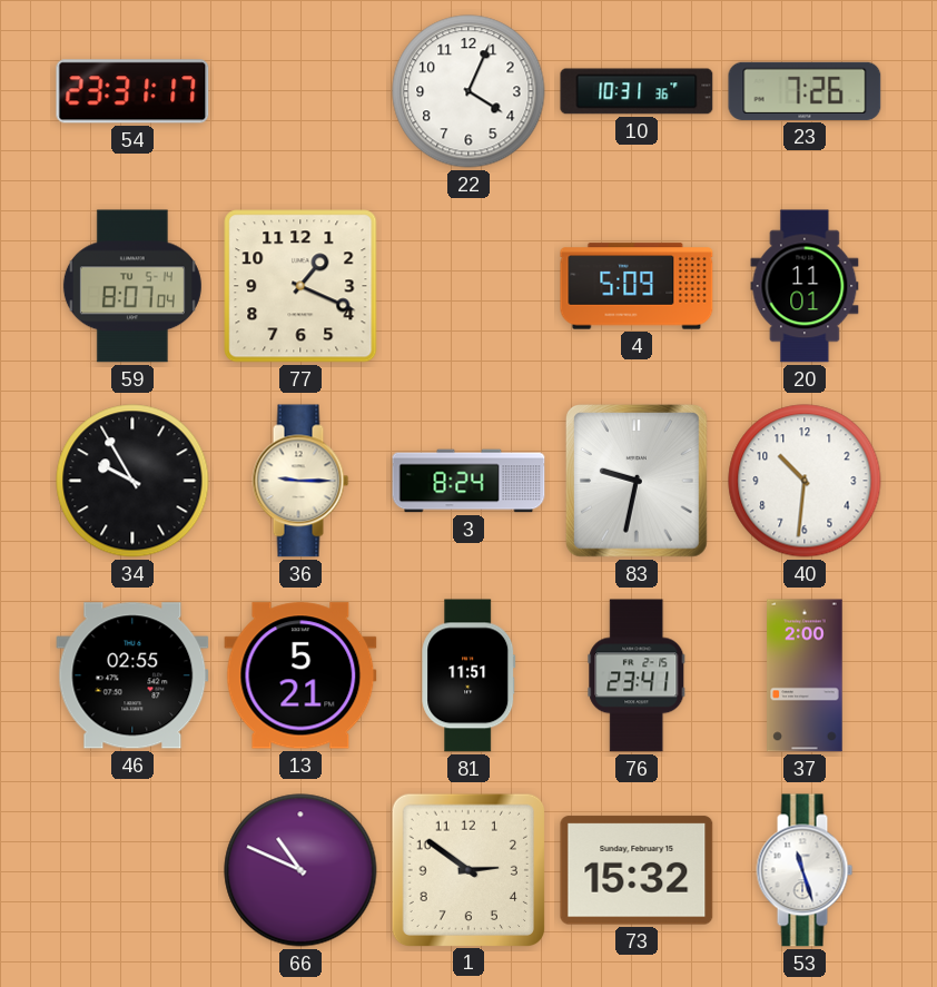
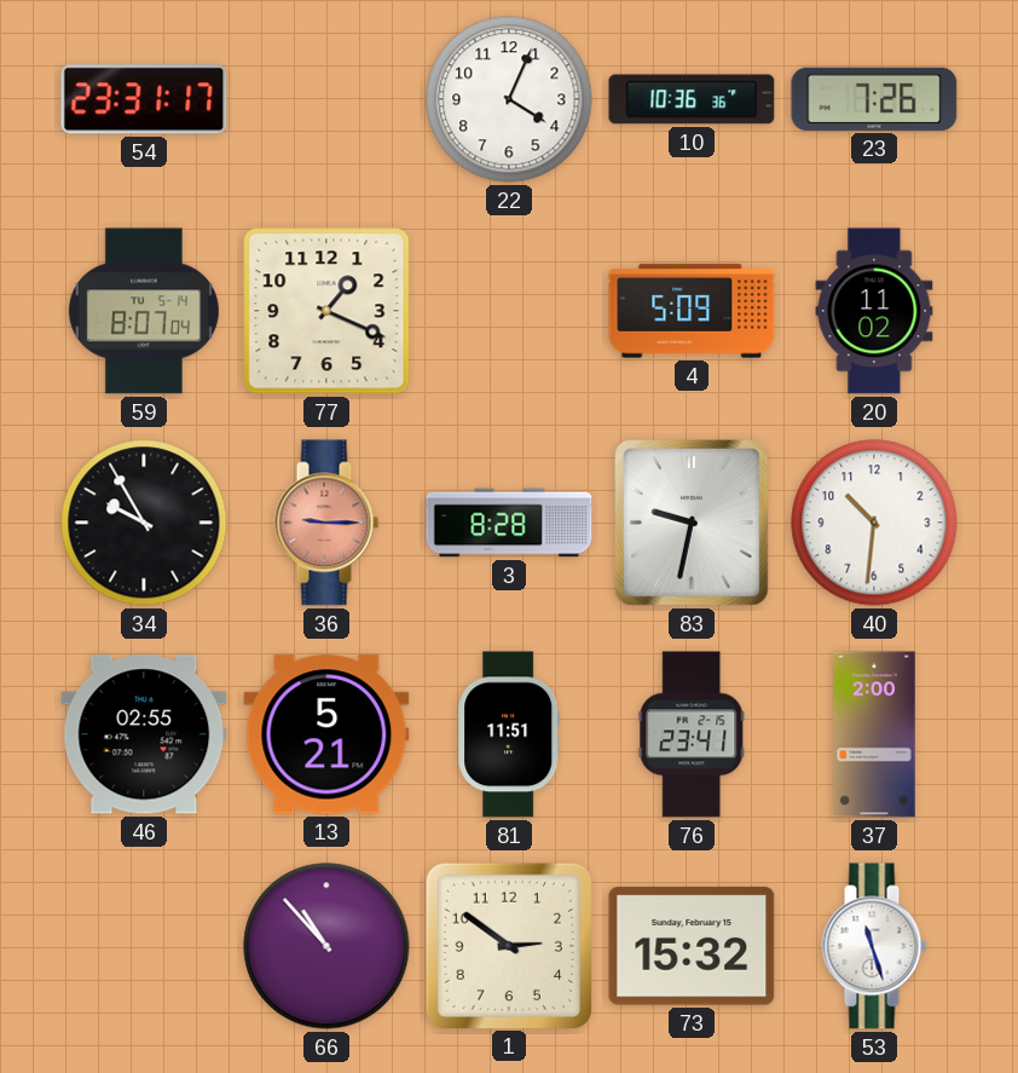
10: 10:31 -> 10:36
20: 11:01 -> 11:02
36 dial: cream -> salmon
3: 8:24 -> 8:28
66: 10:49 -> 10:53
